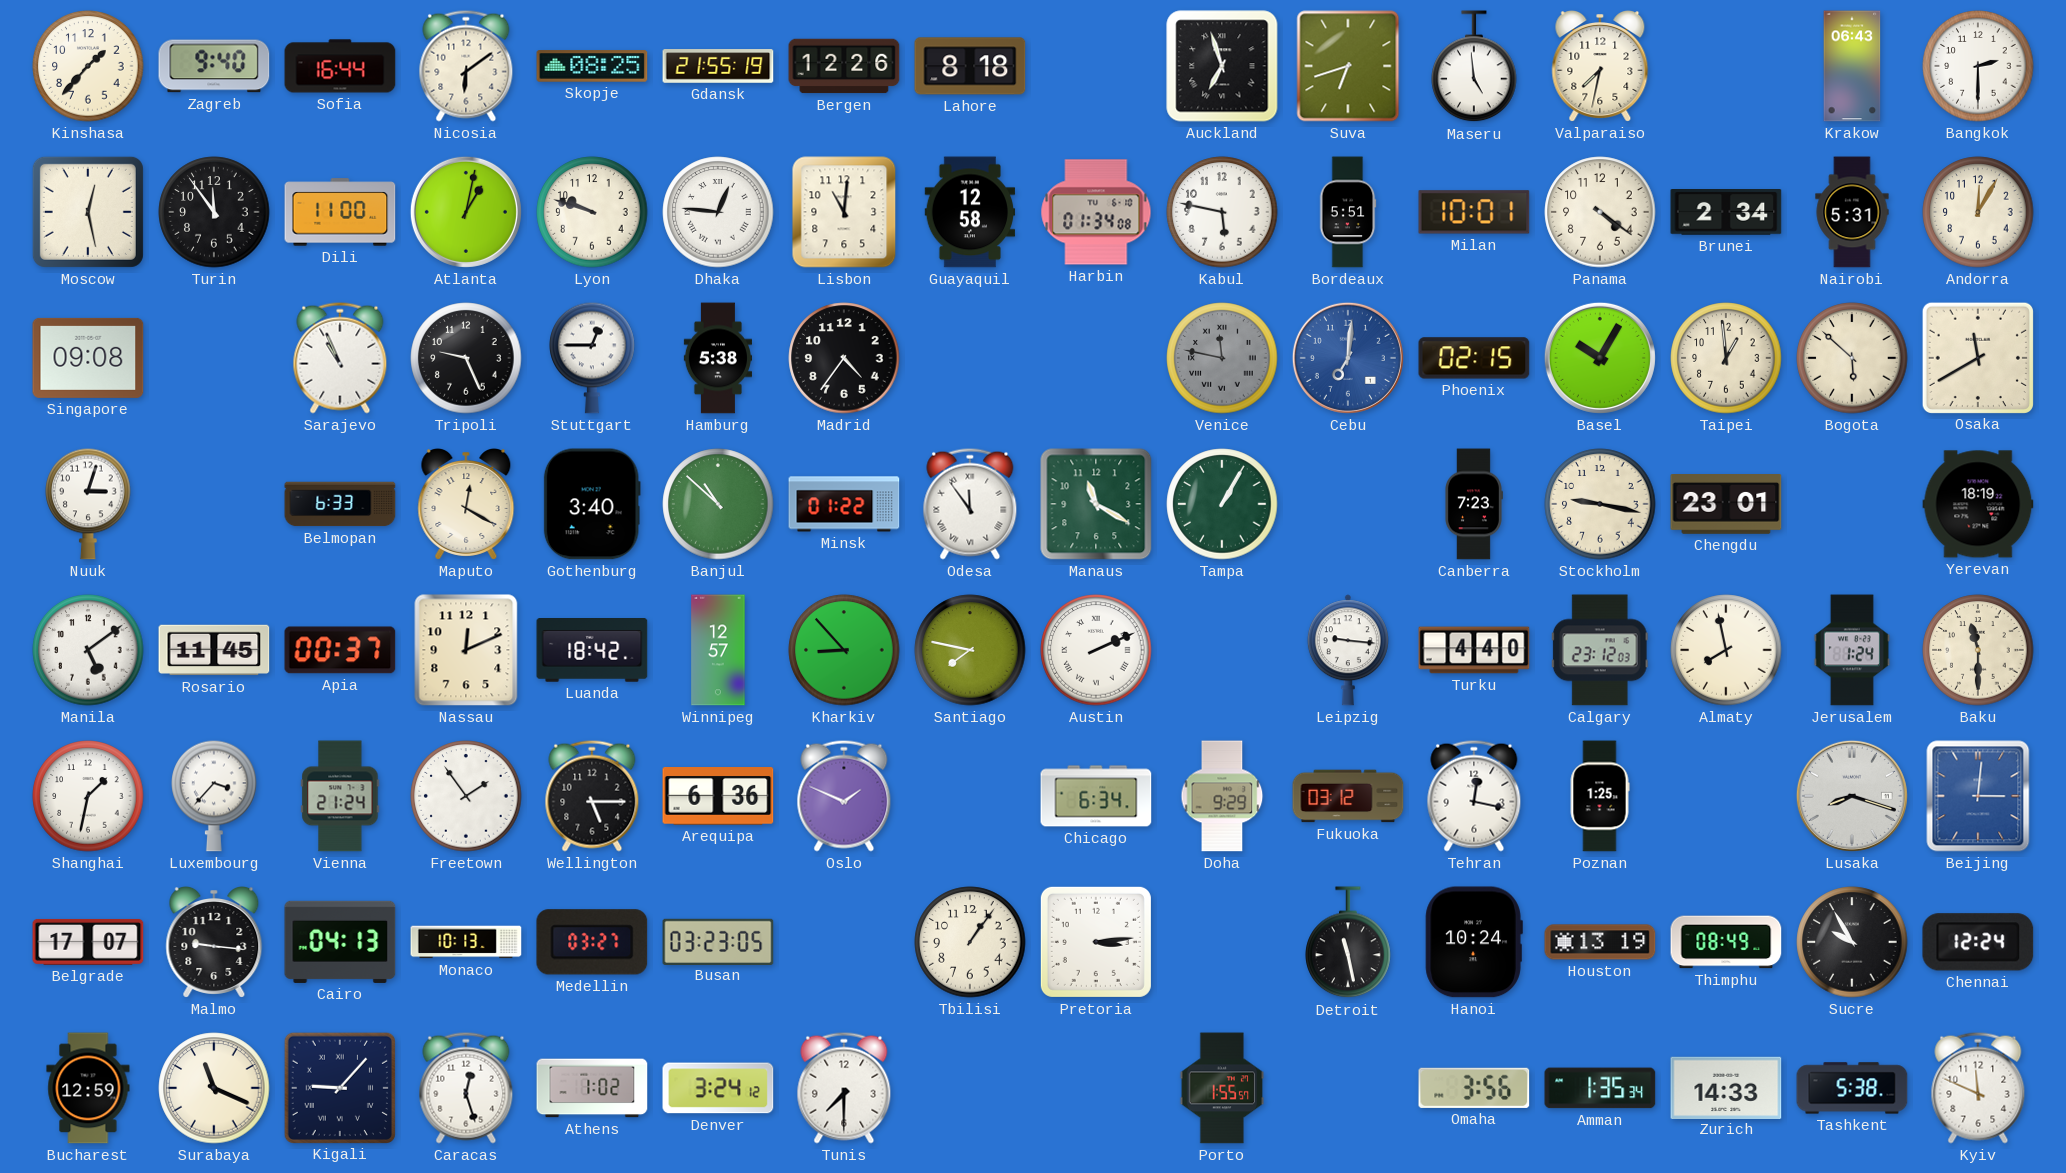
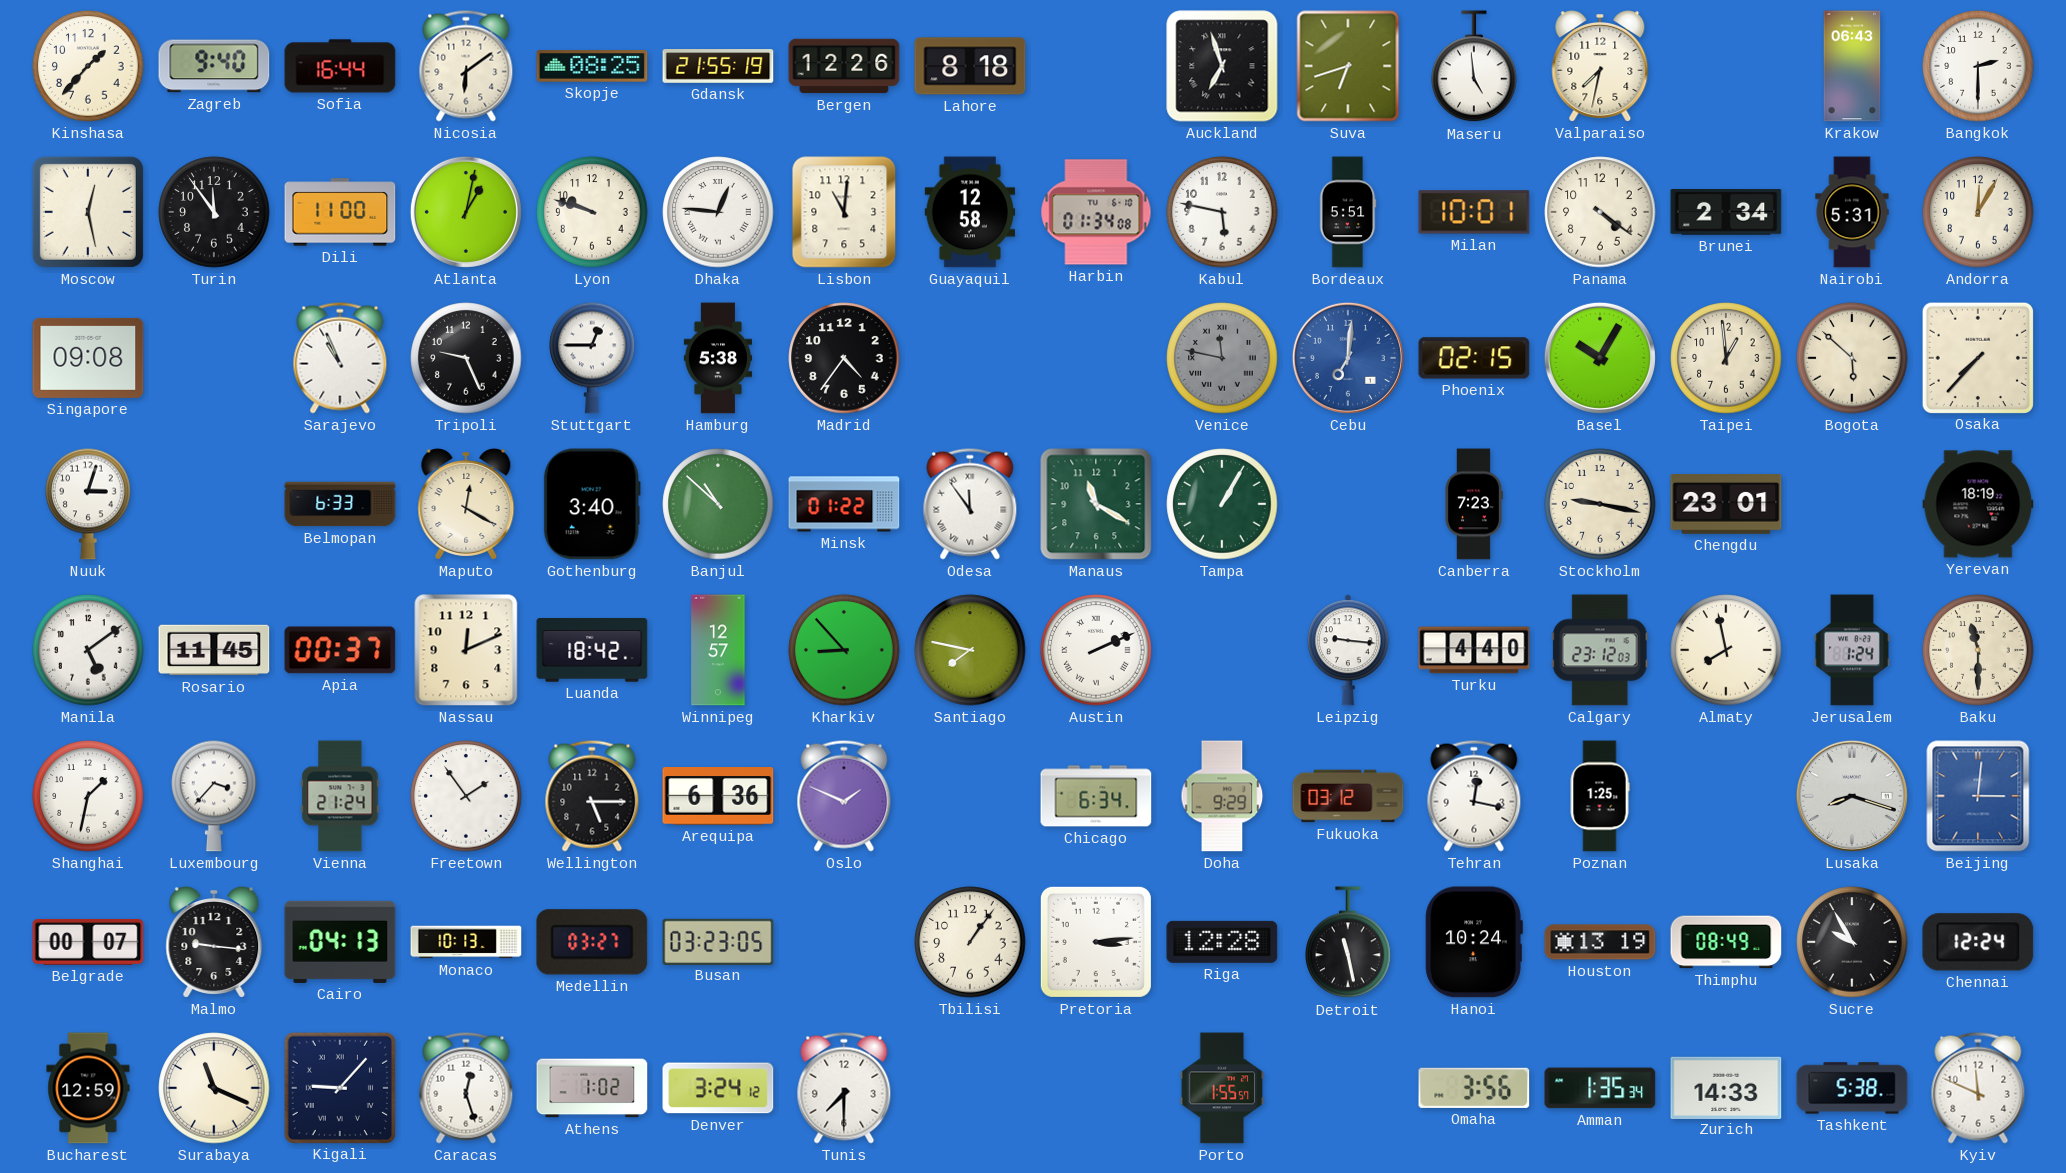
Osaka: 11:40 -> 7:37
Belgrade: 17:07 -> 00:07
Riga: none -> 12:28
